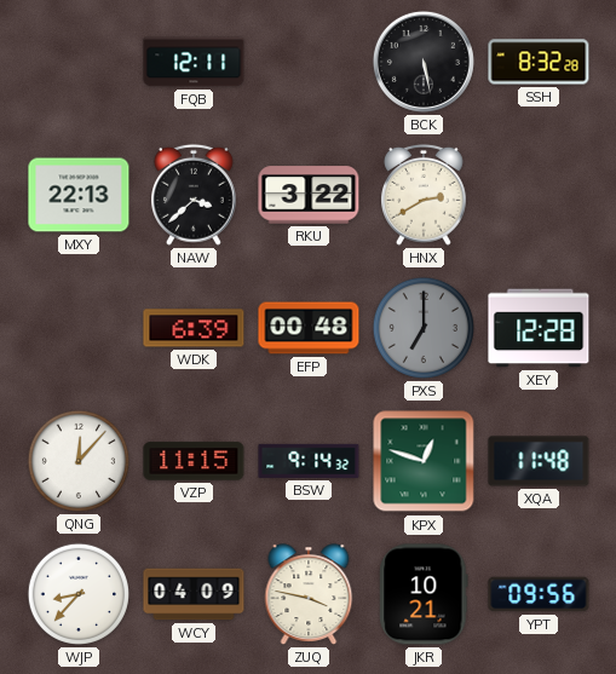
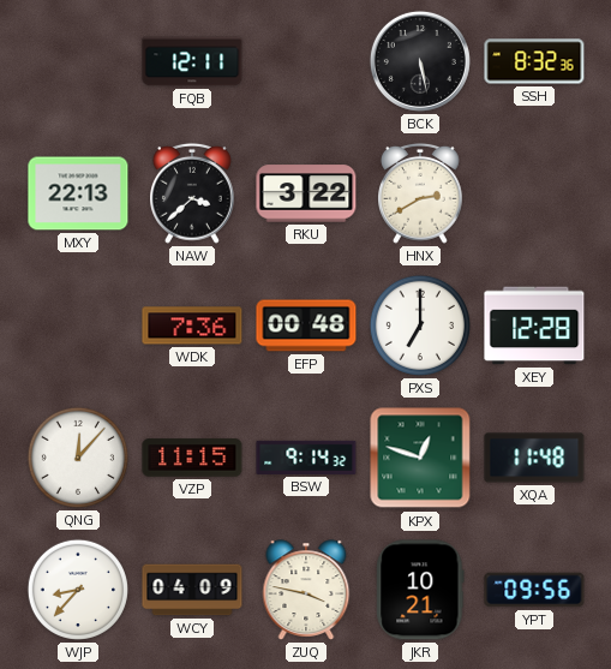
SSH: 8:32:28 -> 8:32:36
WDK: 6:39 -> 7:36
PXS dial: grey -> white
